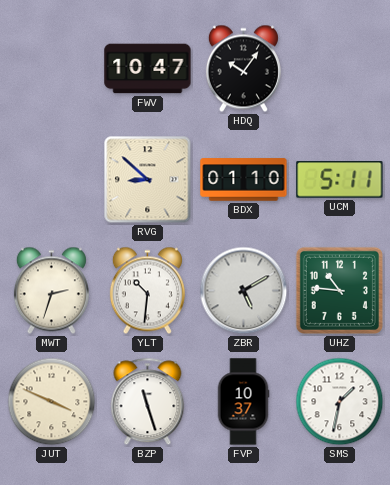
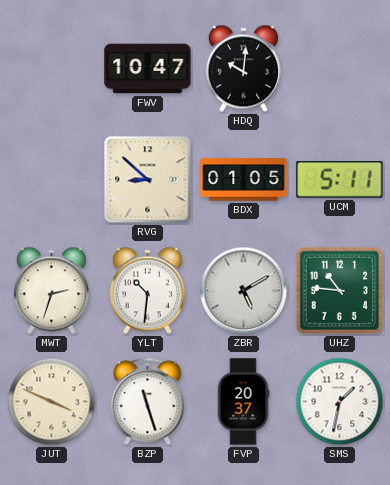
HDQ: 10:06 -> 10:01
BDX: 01:10 -> 01:05
FVP: 10:37 -> 20:37
